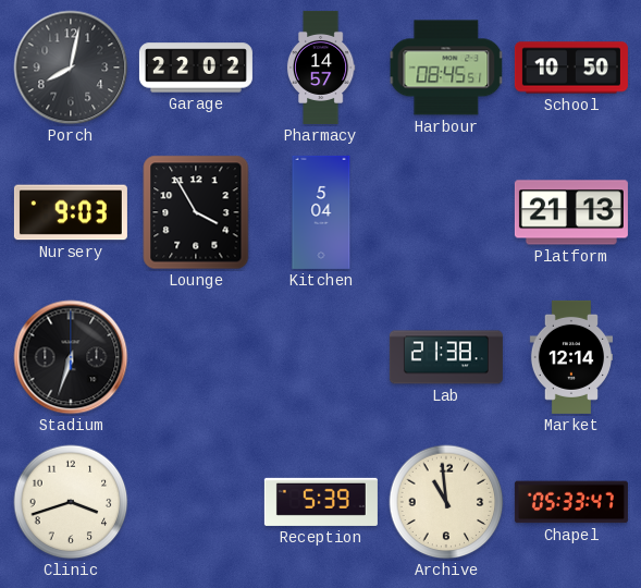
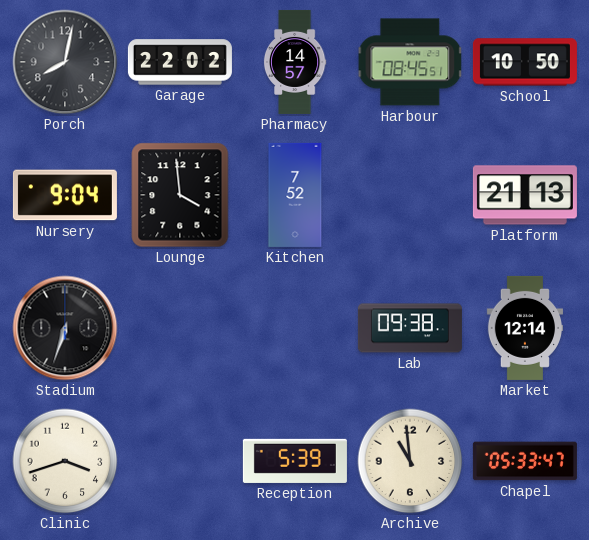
Nursery: 9:03 -> 9:04
Lounge: 3:55 -> 3:59
Kitchen: 5:04 -> 7:52
Lab: 21:38 -> 09:38
